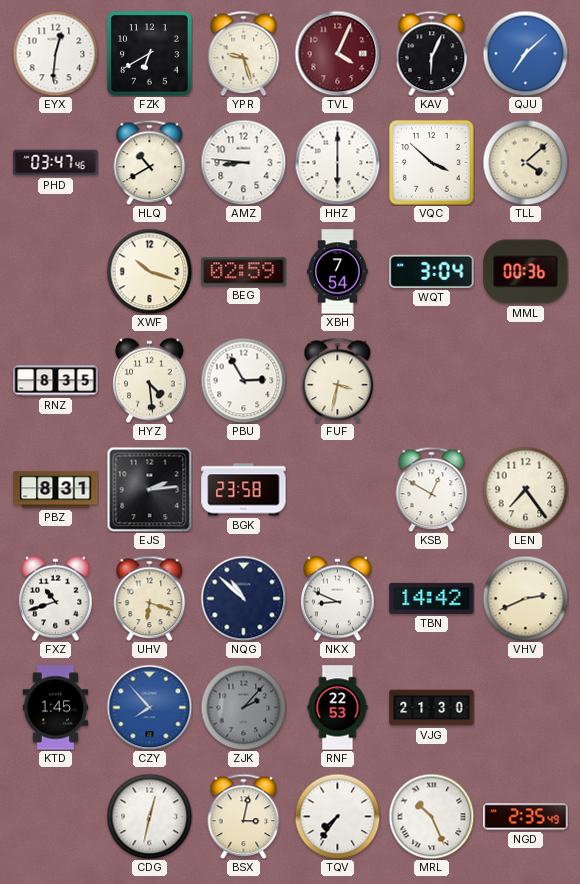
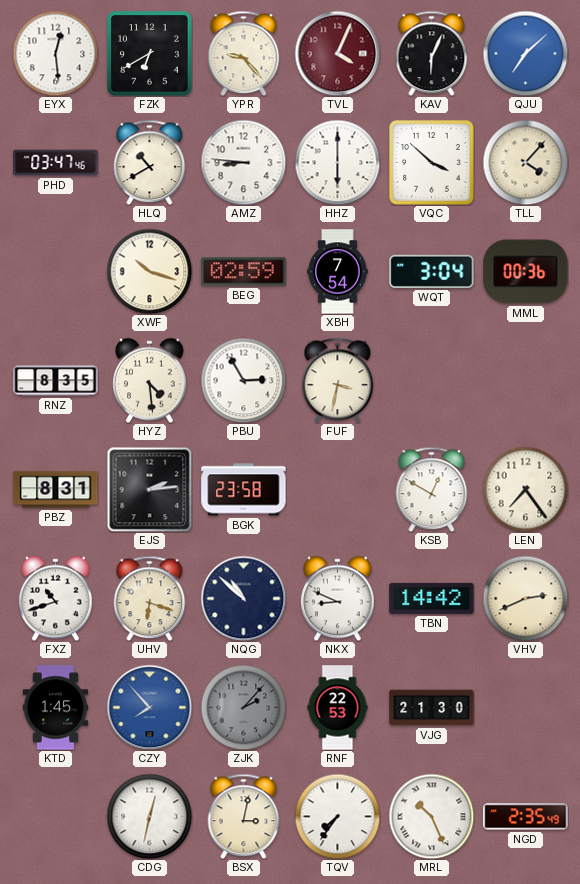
EYX: 12:31 -> 12:29
YPR: 9:27 -> 9:23
TLL: 4:08 -> 4:07
